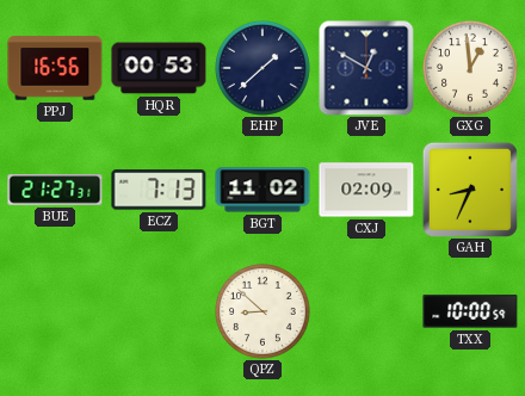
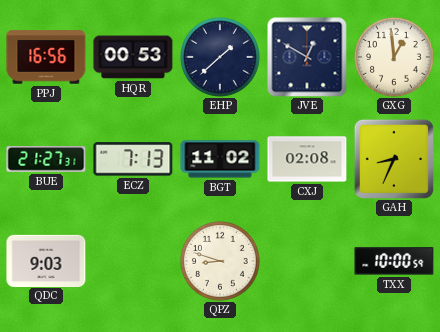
CXJ: 02:09 -> 02:08
QDC: none -> 9:03
QPZ: 8:52 -> 8:48
